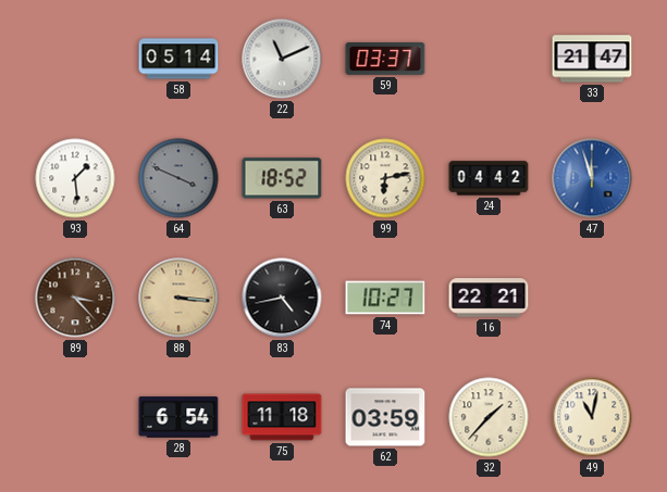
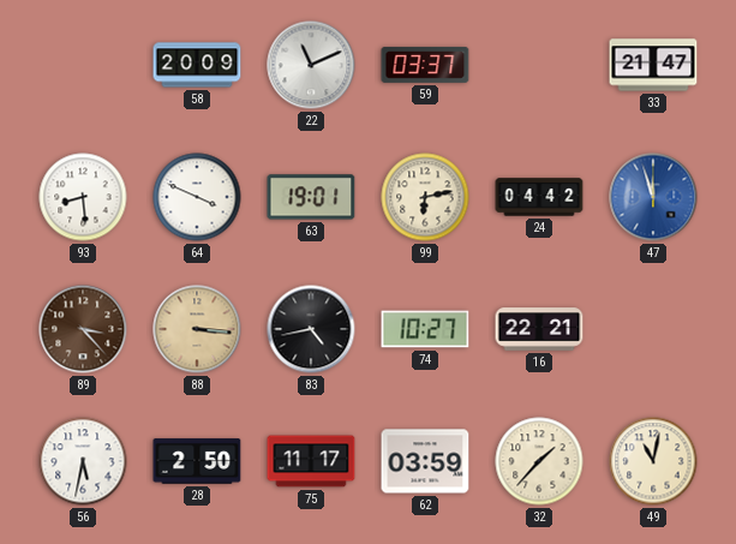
58: 05:14 -> 20:09
93: 1:29 -> 8:29
64 dial: grey -> white
63: 18:52 -> 19:01
56: none -> 5:32
28: 6:54 -> 2:50
75: 11:18 -> 11:17
